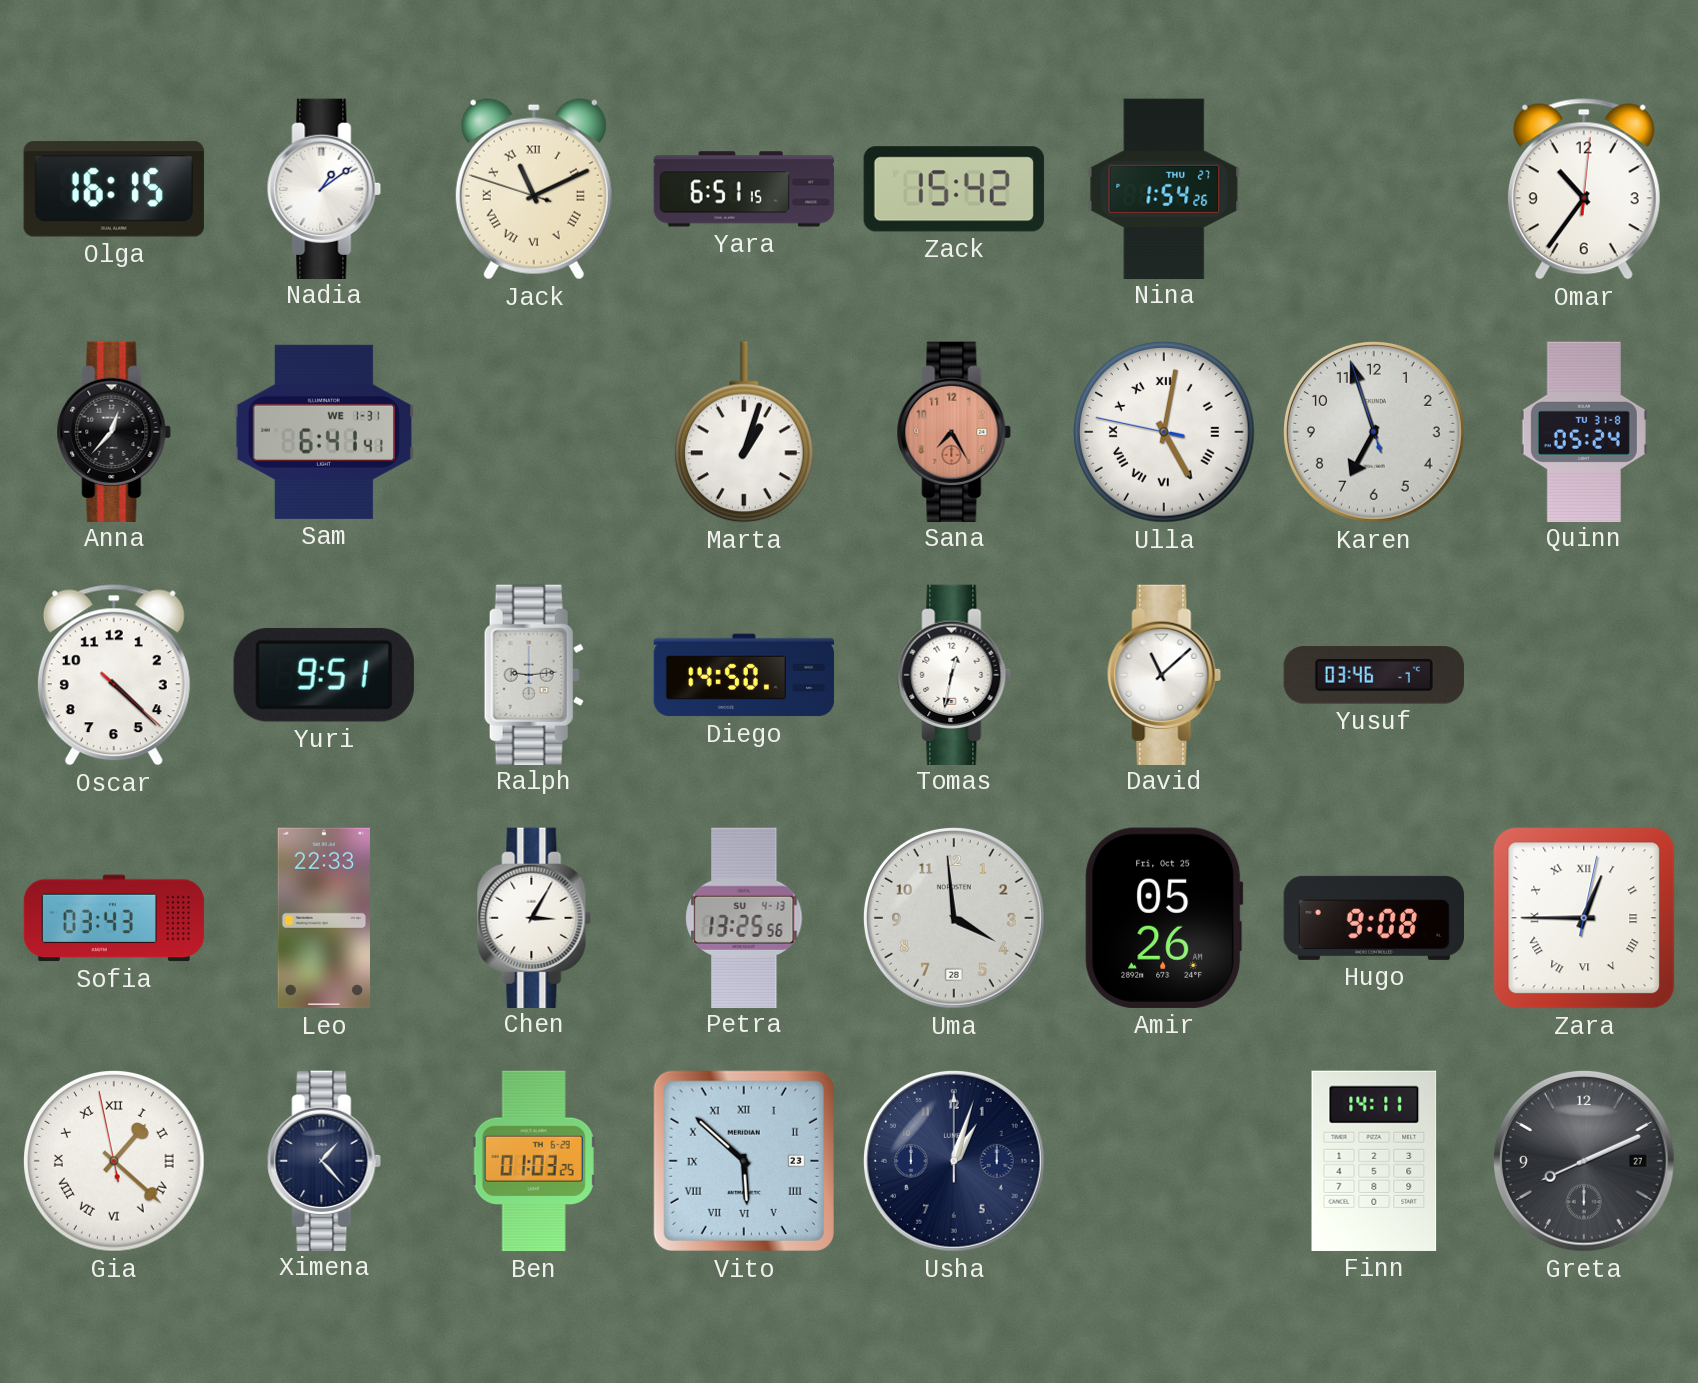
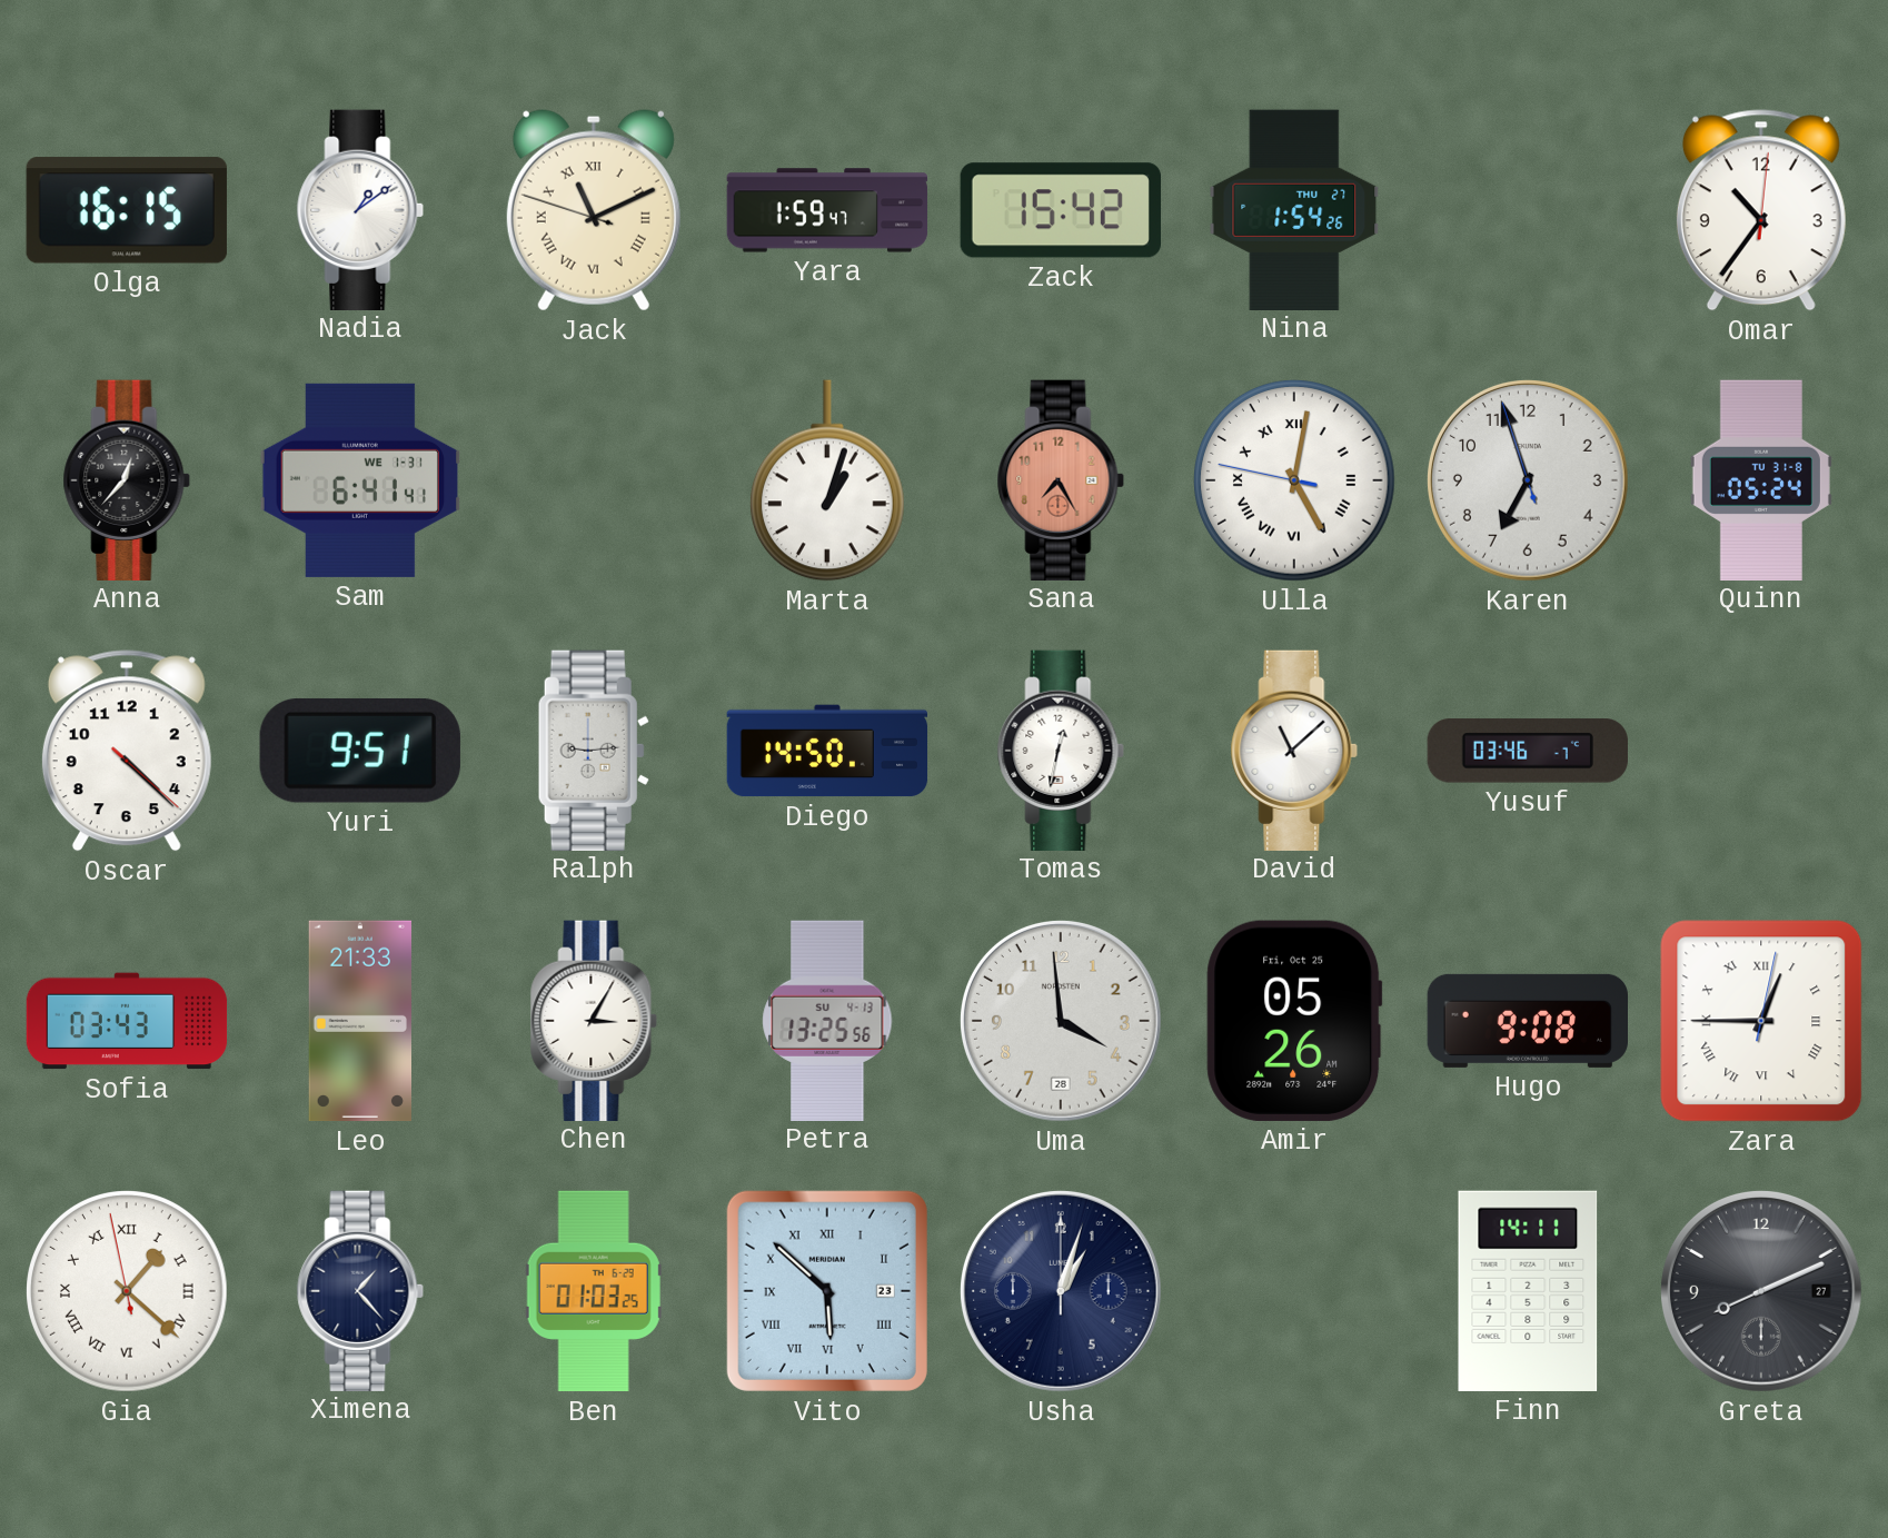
Yara: 6:51 -> 1:59
Leo: 22:33 -> 21:33
